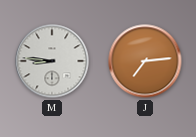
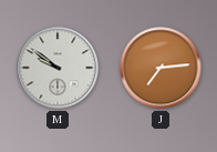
M: 8:46 -> 9:51
